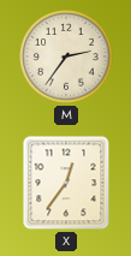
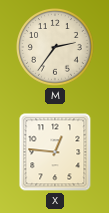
X: 12:36 -> 12:46
